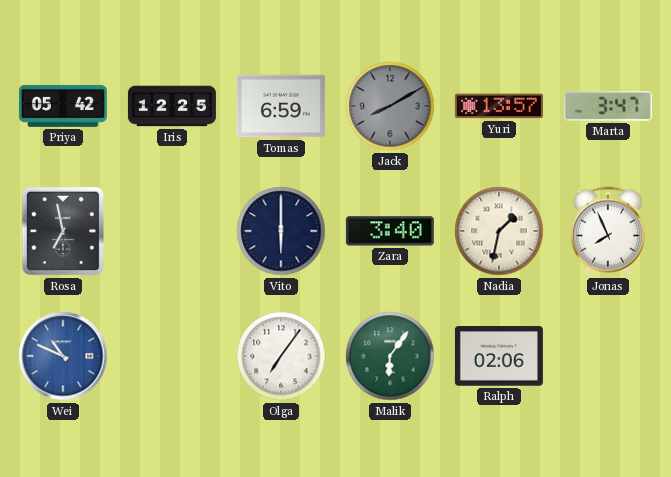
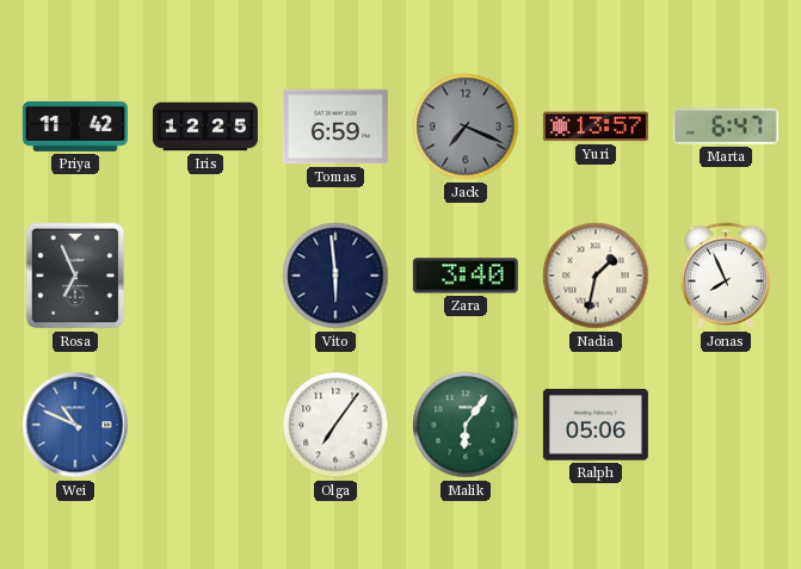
Priya: 05:42 -> 11:42
Jack: 8:10 -> 7:19
Marta: 3:47 -> 6:47
Rosa: 6:58 -> 6:56
Vito: 6:00 -> 5:59
Ralph: 02:06 -> 05:06
